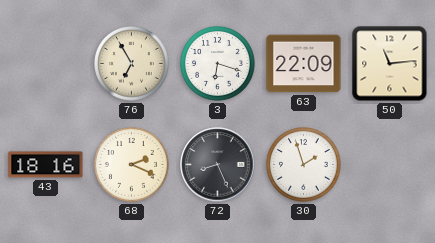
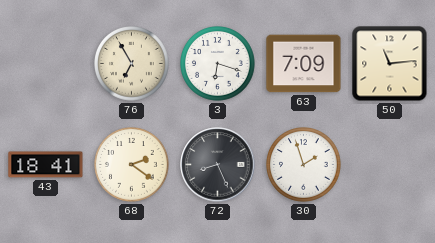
63: 22:09 -> 7:09
43: 18:16 -> 18:41
68: 2:19 -> 2:21
